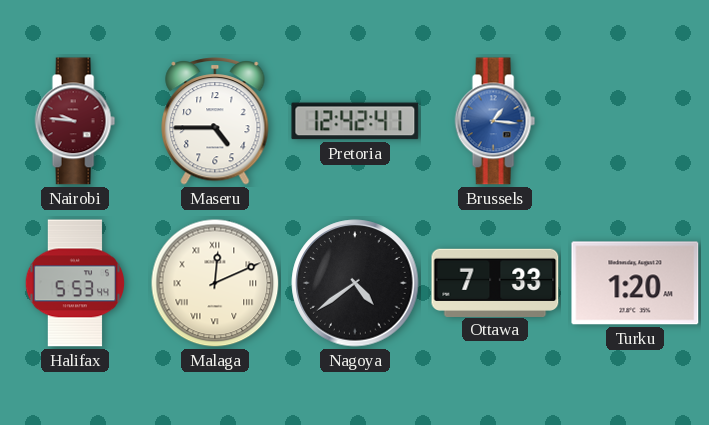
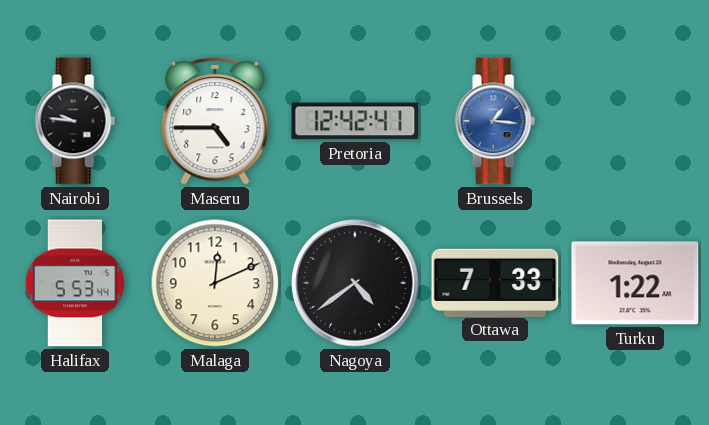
Nairobi dial: burgundy -> black
Malaga numerals: Roman -> Arabic
Turku: 1:20 -> 1:22
